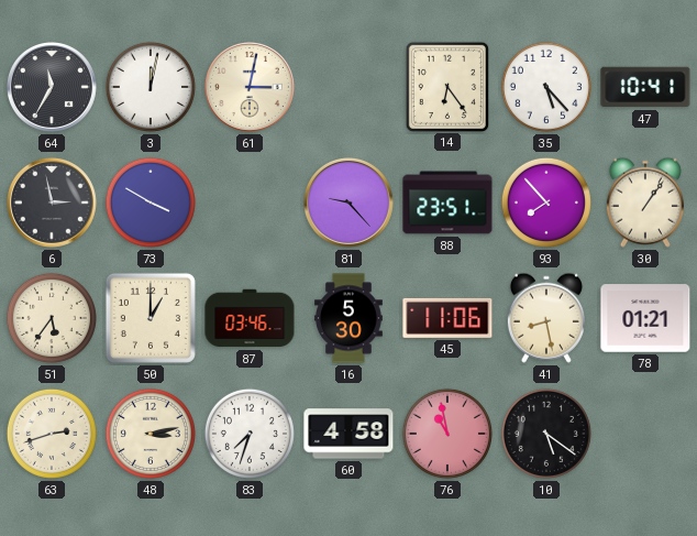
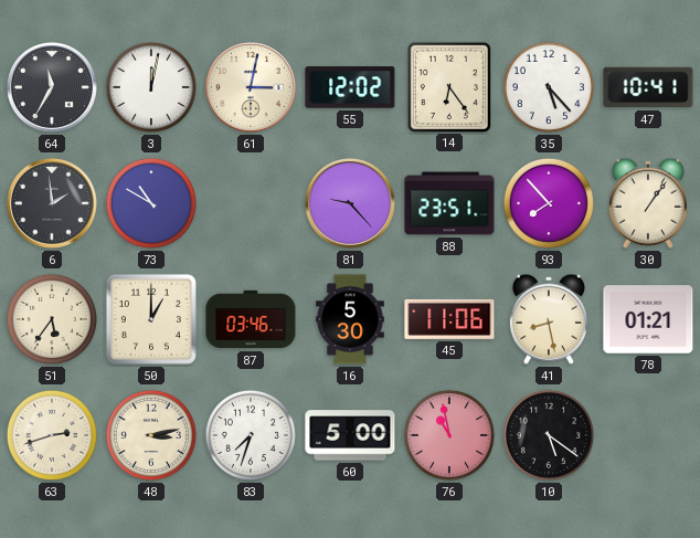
55: none -> 12:02
6: 2:58 -> 1:59
73: 3:50 -> 10:50
60: 4:58 -> 5:00
